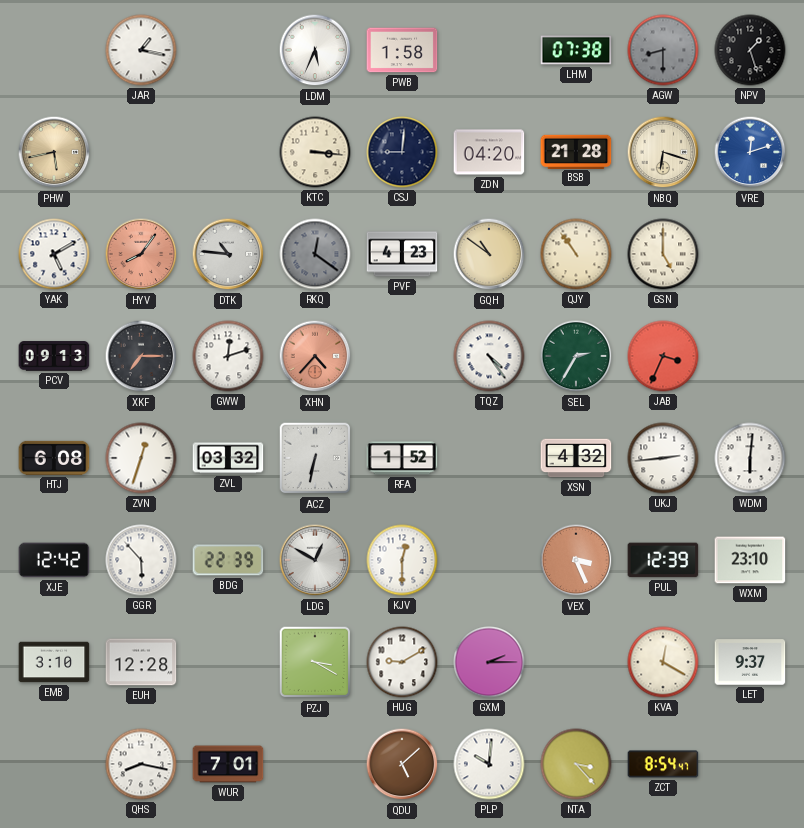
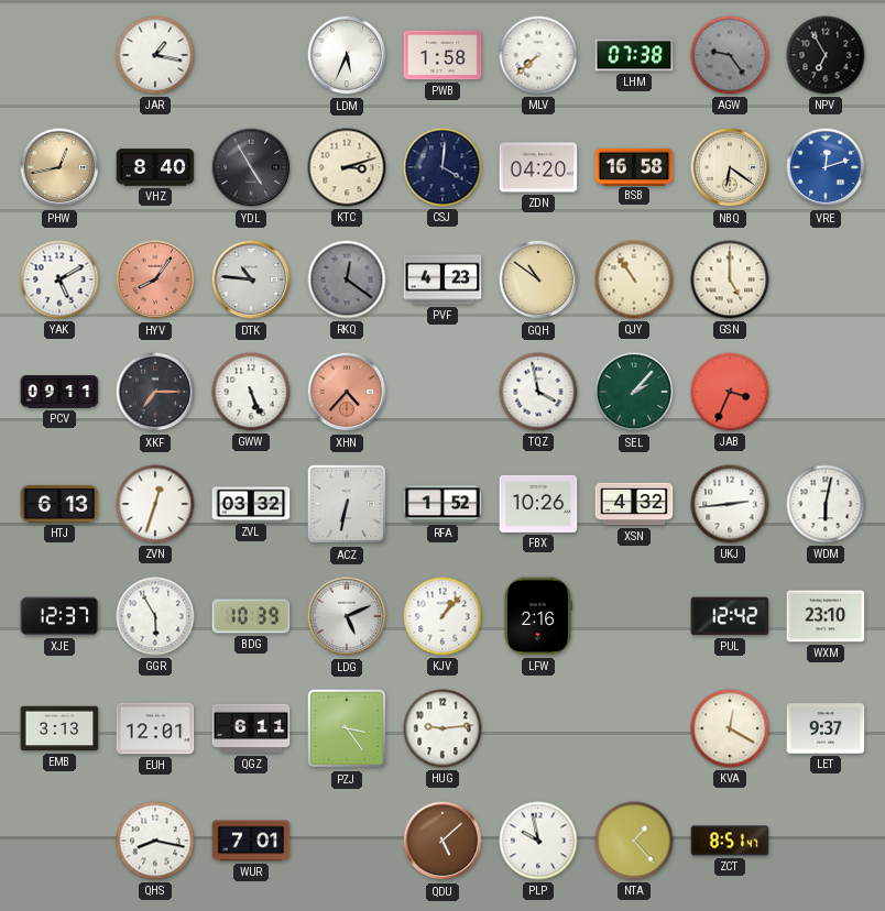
MLV: none -> 7:38
AGW: 8:30 -> 9:24
NPV: 1:27 -> 6:55
PHW: 5:43 -> 12:43
VHZ: none -> 8:40
YDL: none -> 4:55
KTC: 3:16 -> 3:12
CSJ: 9:01 -> 4:01
BSB: 21:28 -> 16:58
NBQ: 6:18 -> 6:21
PCV: 09:13 -> 09:11
GWW: 12:12 -> 5:26
TQZ: 4:24 -> 3:58
SEL: 2:35 -> 2:07
HTJ: 6:08 -> 6:13
FBX: none -> 10:26
WDM: 6:01 -> 6:02
XJE: 12:42 -> 12:37
GGR: 5:53 -> 5:55
BDG: 22:39 -> 10:39
LDG: 12:50 -> 5:11
KJV: 12:30 -> 1:07
LFW: none -> 2:16
VEX: 3:26 -> none
PUL: 12:39 -> 12:42
EMB: 3:10 -> 3:13
EUH: 12:28 -> 12:01
QGZ: none -> 6:11
PZJ: 3:20 -> 3:24
HUG: 9:10 -> 9:14
GXM: 2:15 -> none
PLP: 10:01 -> 9:58
NTA: 3:23 -> 1:23
ZCT: 8:54 -> 8:51
